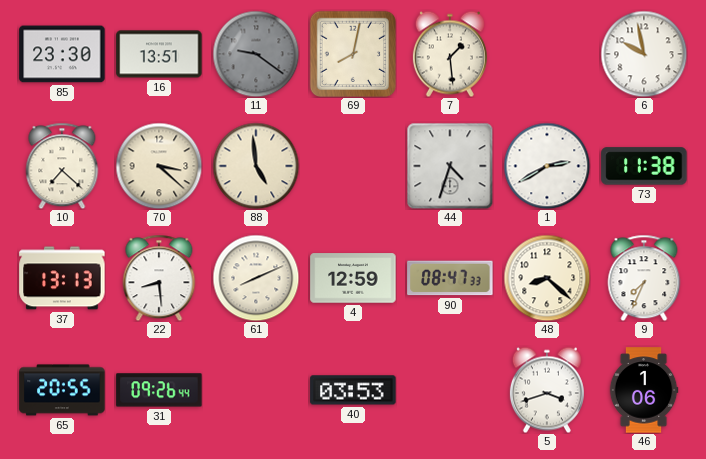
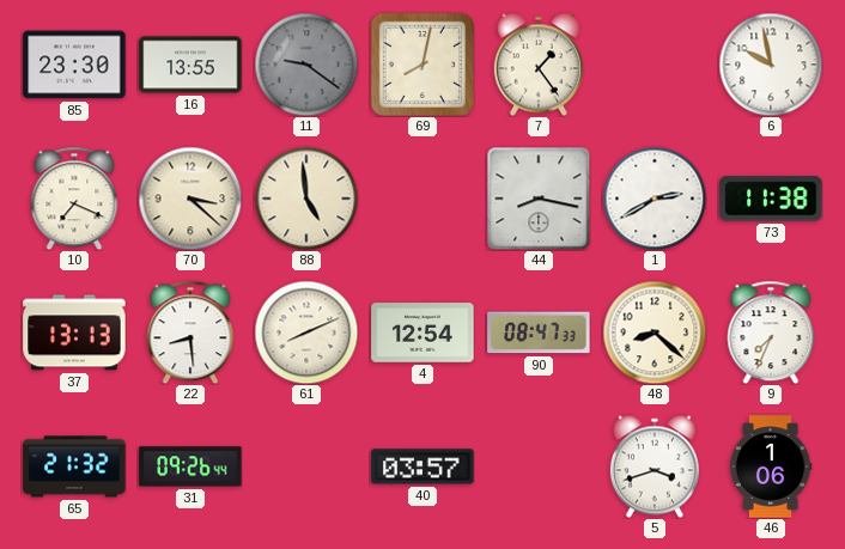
16: 13:51 -> 13:55
7: 1:29 -> 1:24
10: 7:22 -> 7:19
44: 4:33 -> 8:17
4: 12:59 -> 12:54
65: 20:55 -> 21:32
40: 03:53 -> 03:57
